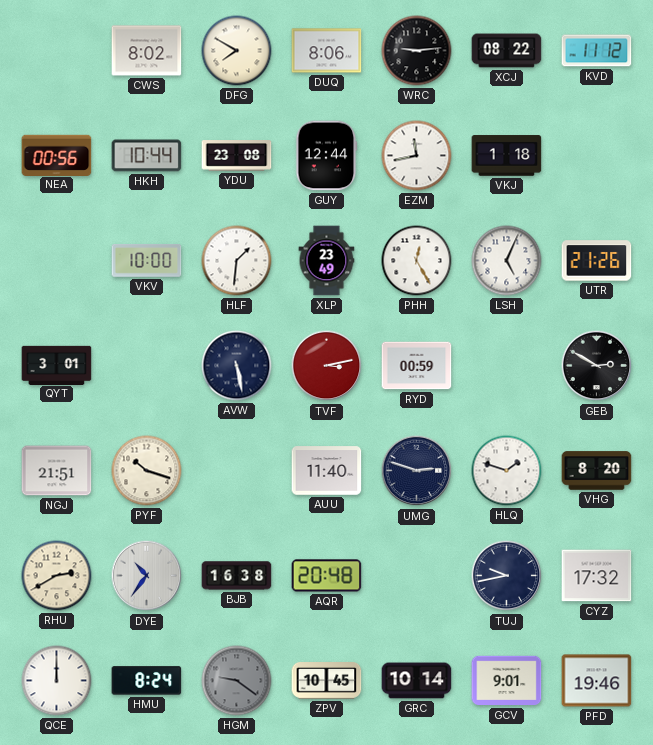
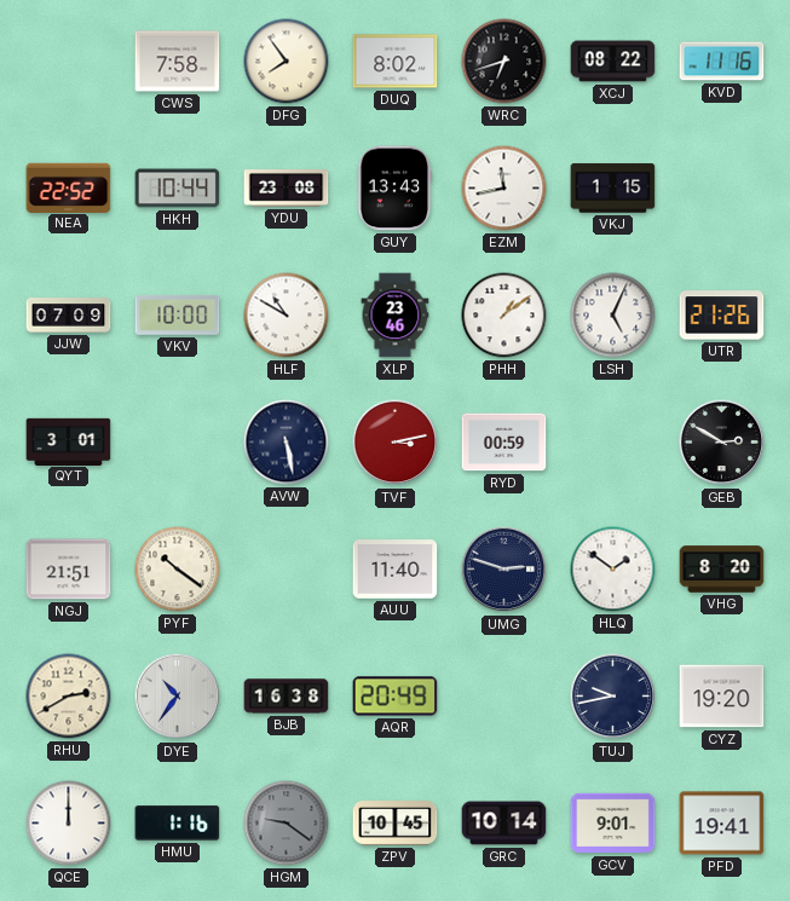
CWS: 8:02 -> 7:58
DFG: 7:50 -> 7:54
DUQ: 8:06 -> 8:02
WRC: 9:14 -> 6:42
KVD: 11:12 -> 11:16
NEA: 00:56 -> 22:52
GUY: 12:44 -> 13:43
VKJ: 1:18 -> 1:15
JJW: none -> 07:09
HLF: 1:31 -> 10:50
XLP: 23:49 -> 23:46
PHH: 12:25 -> 1:09
PYF: 10:18 -> 10:21
HLQ: 1:48 -> 1:51
AQR: 20:48 -> 20:49
CYZ: 17:32 -> 19:20
HMU: 8:24 -> 1:16
PFD: 19:46 -> 19:41
